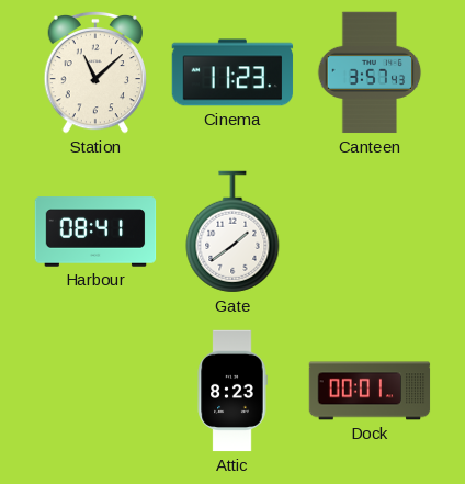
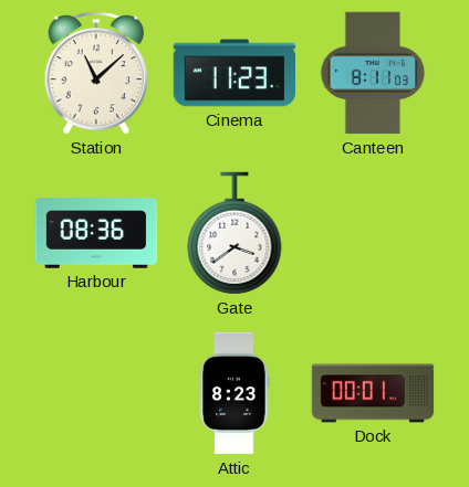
Canteen: 3:57 -> 8:11
Harbour: 08:41 -> 08:36
Gate: 1:39 -> 3:39
